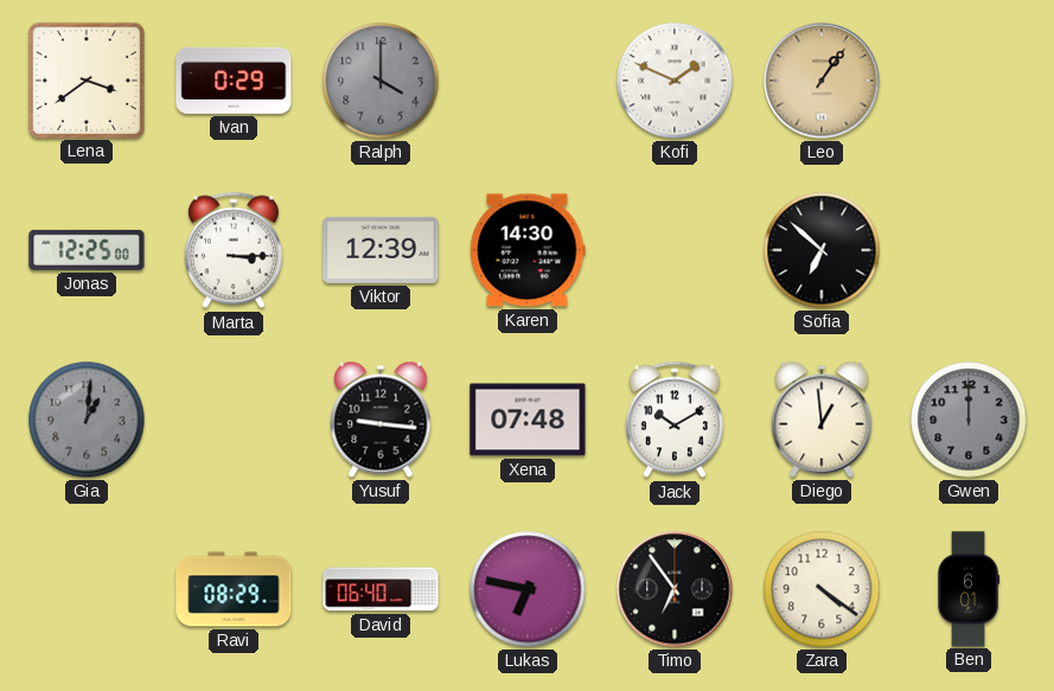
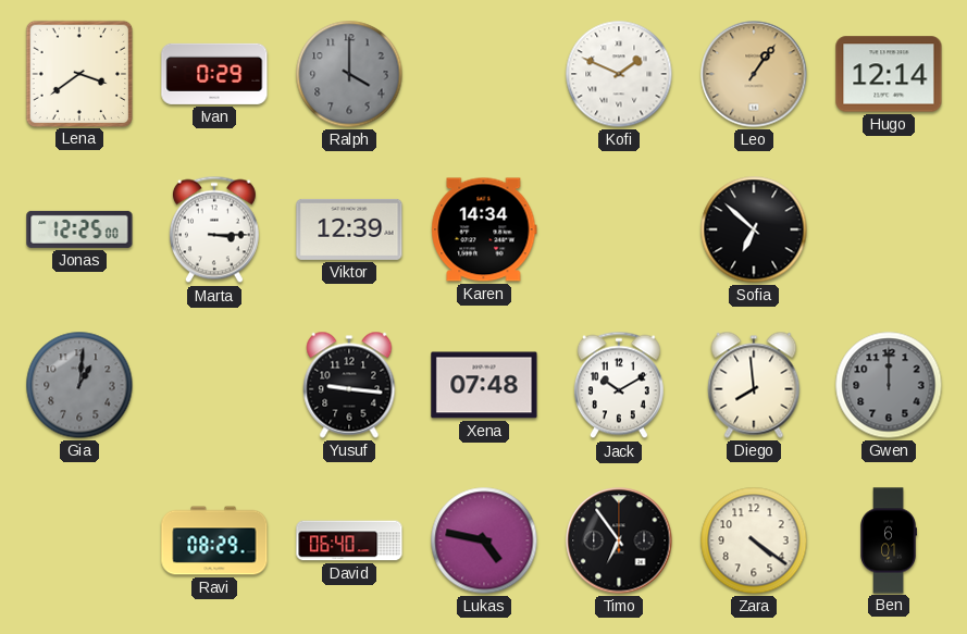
Hugo: none -> 12:14
Karen: 14:30 -> 14:34
Diego: 12:59 -> 7:59
Lukas: 6:47 -> 4:47
